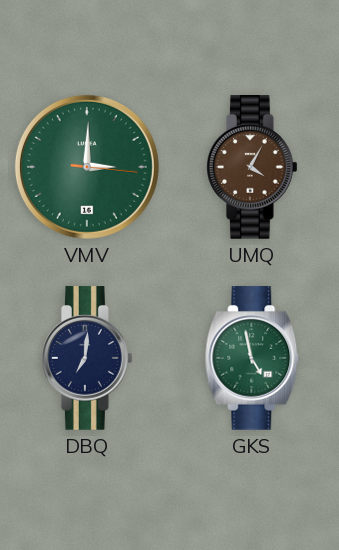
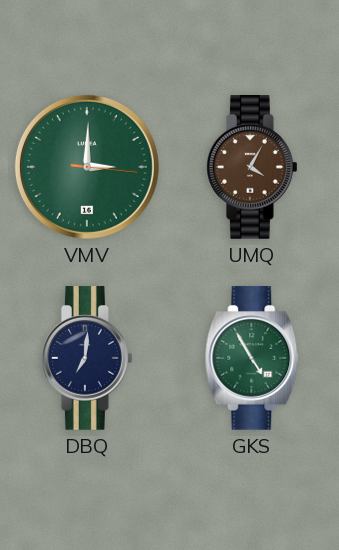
GKS: 4:58 -> 4:55
